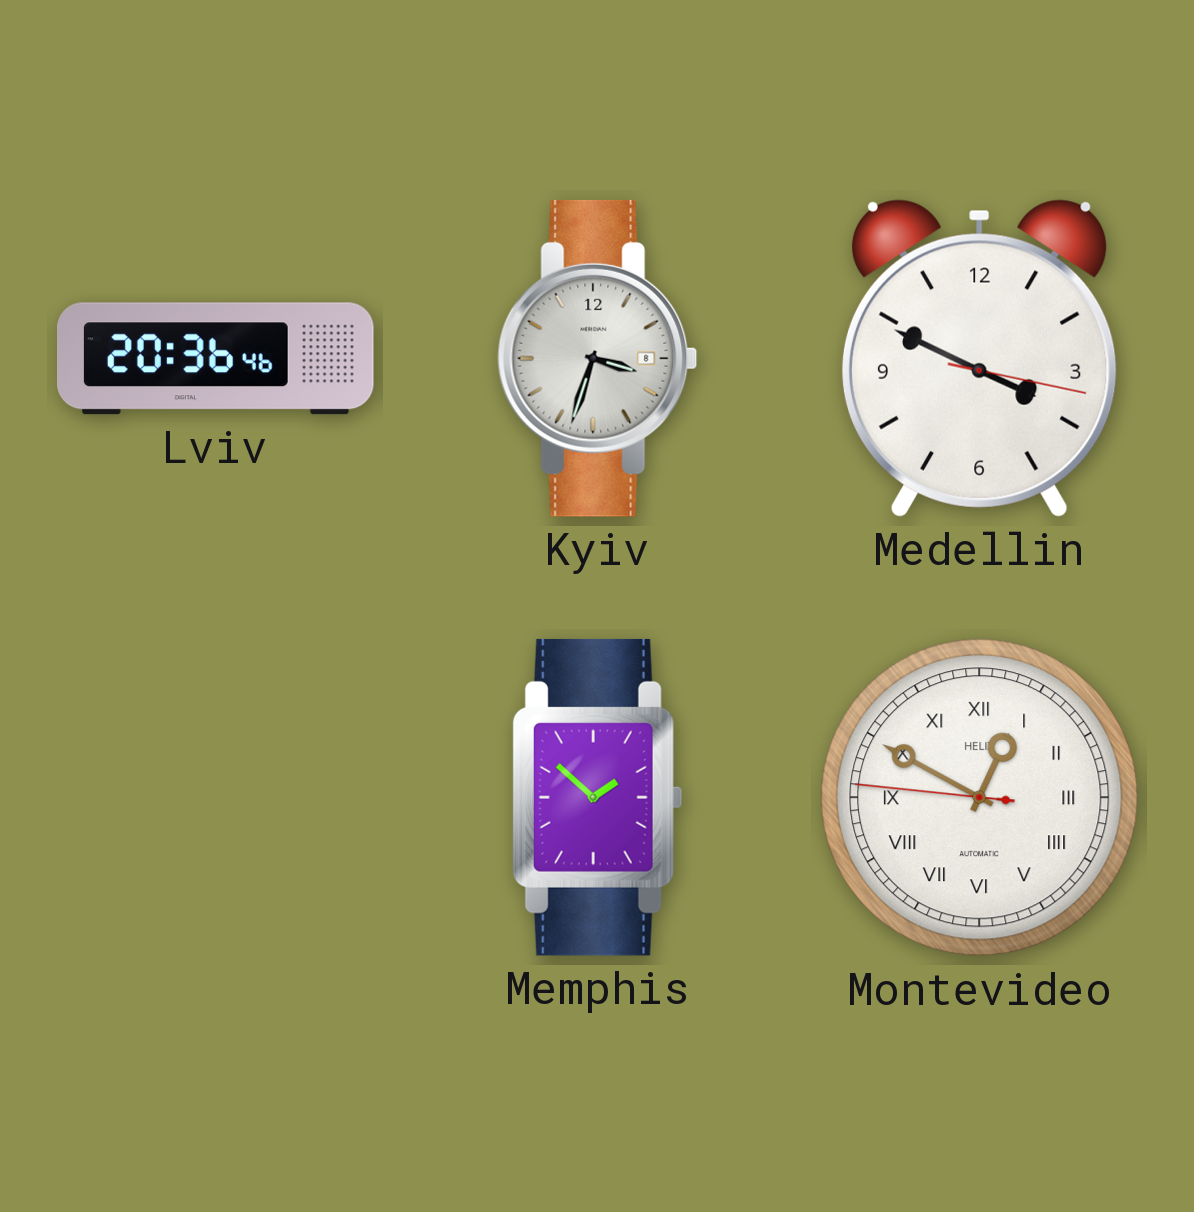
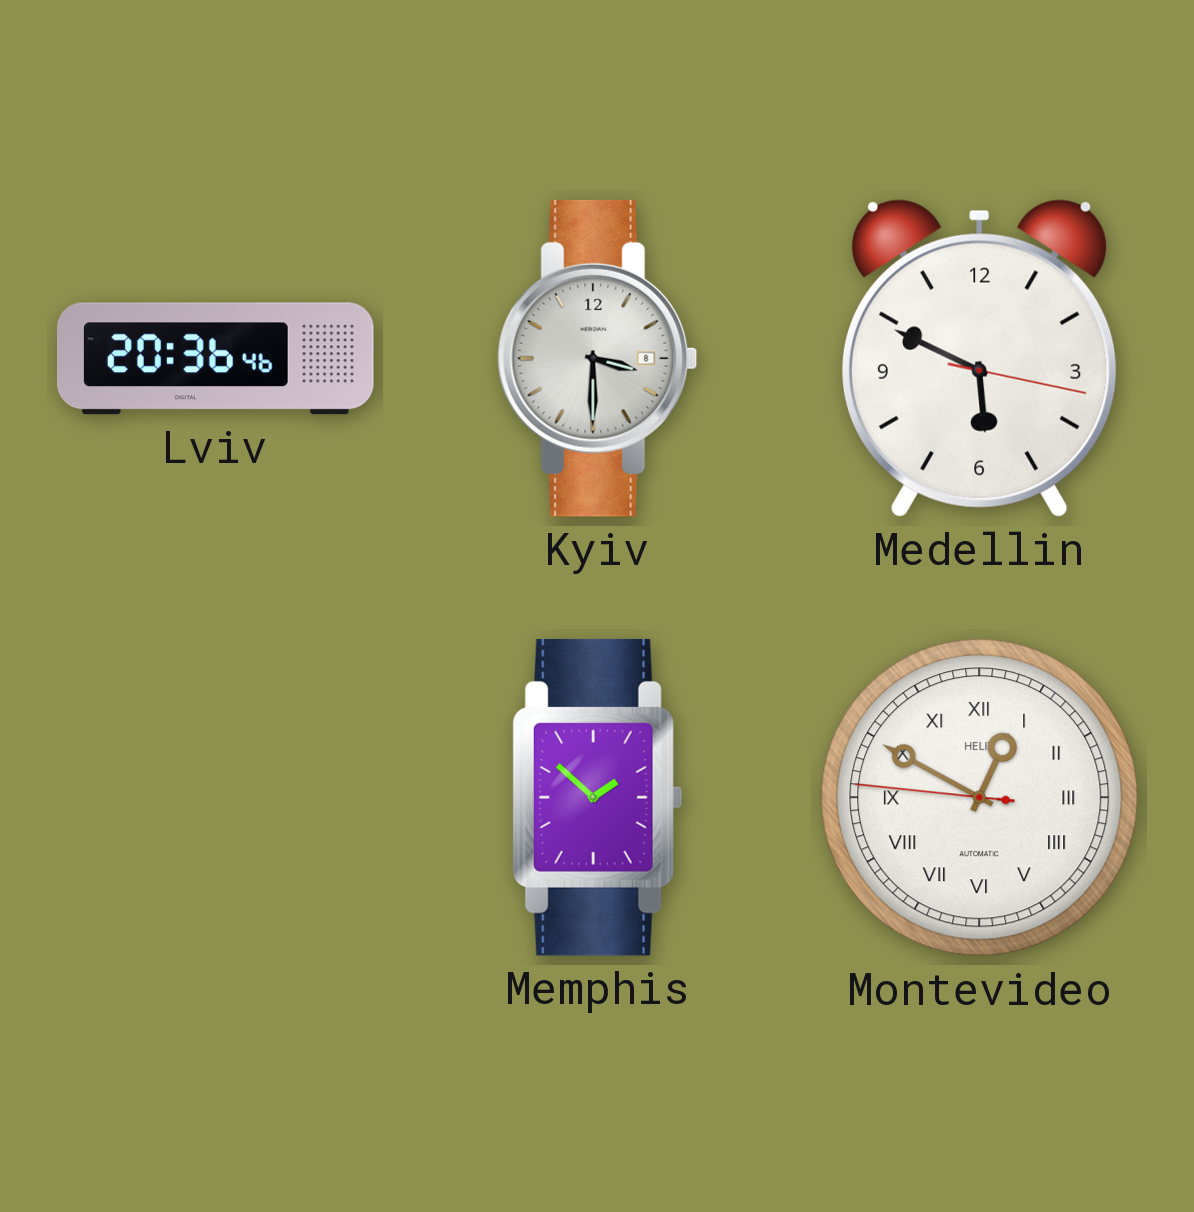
Kyiv: 3:33 -> 3:30
Medellin: 3:49 -> 5:49
